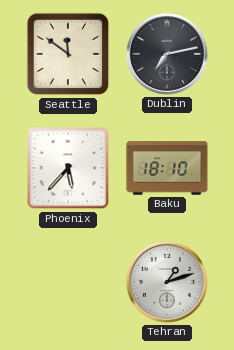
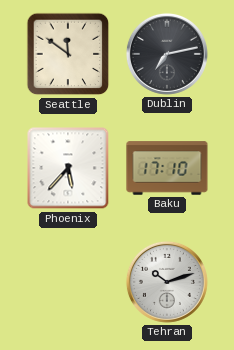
Baku: 18:10 -> 17:10
Tehran: 1:12 -> 10:12
